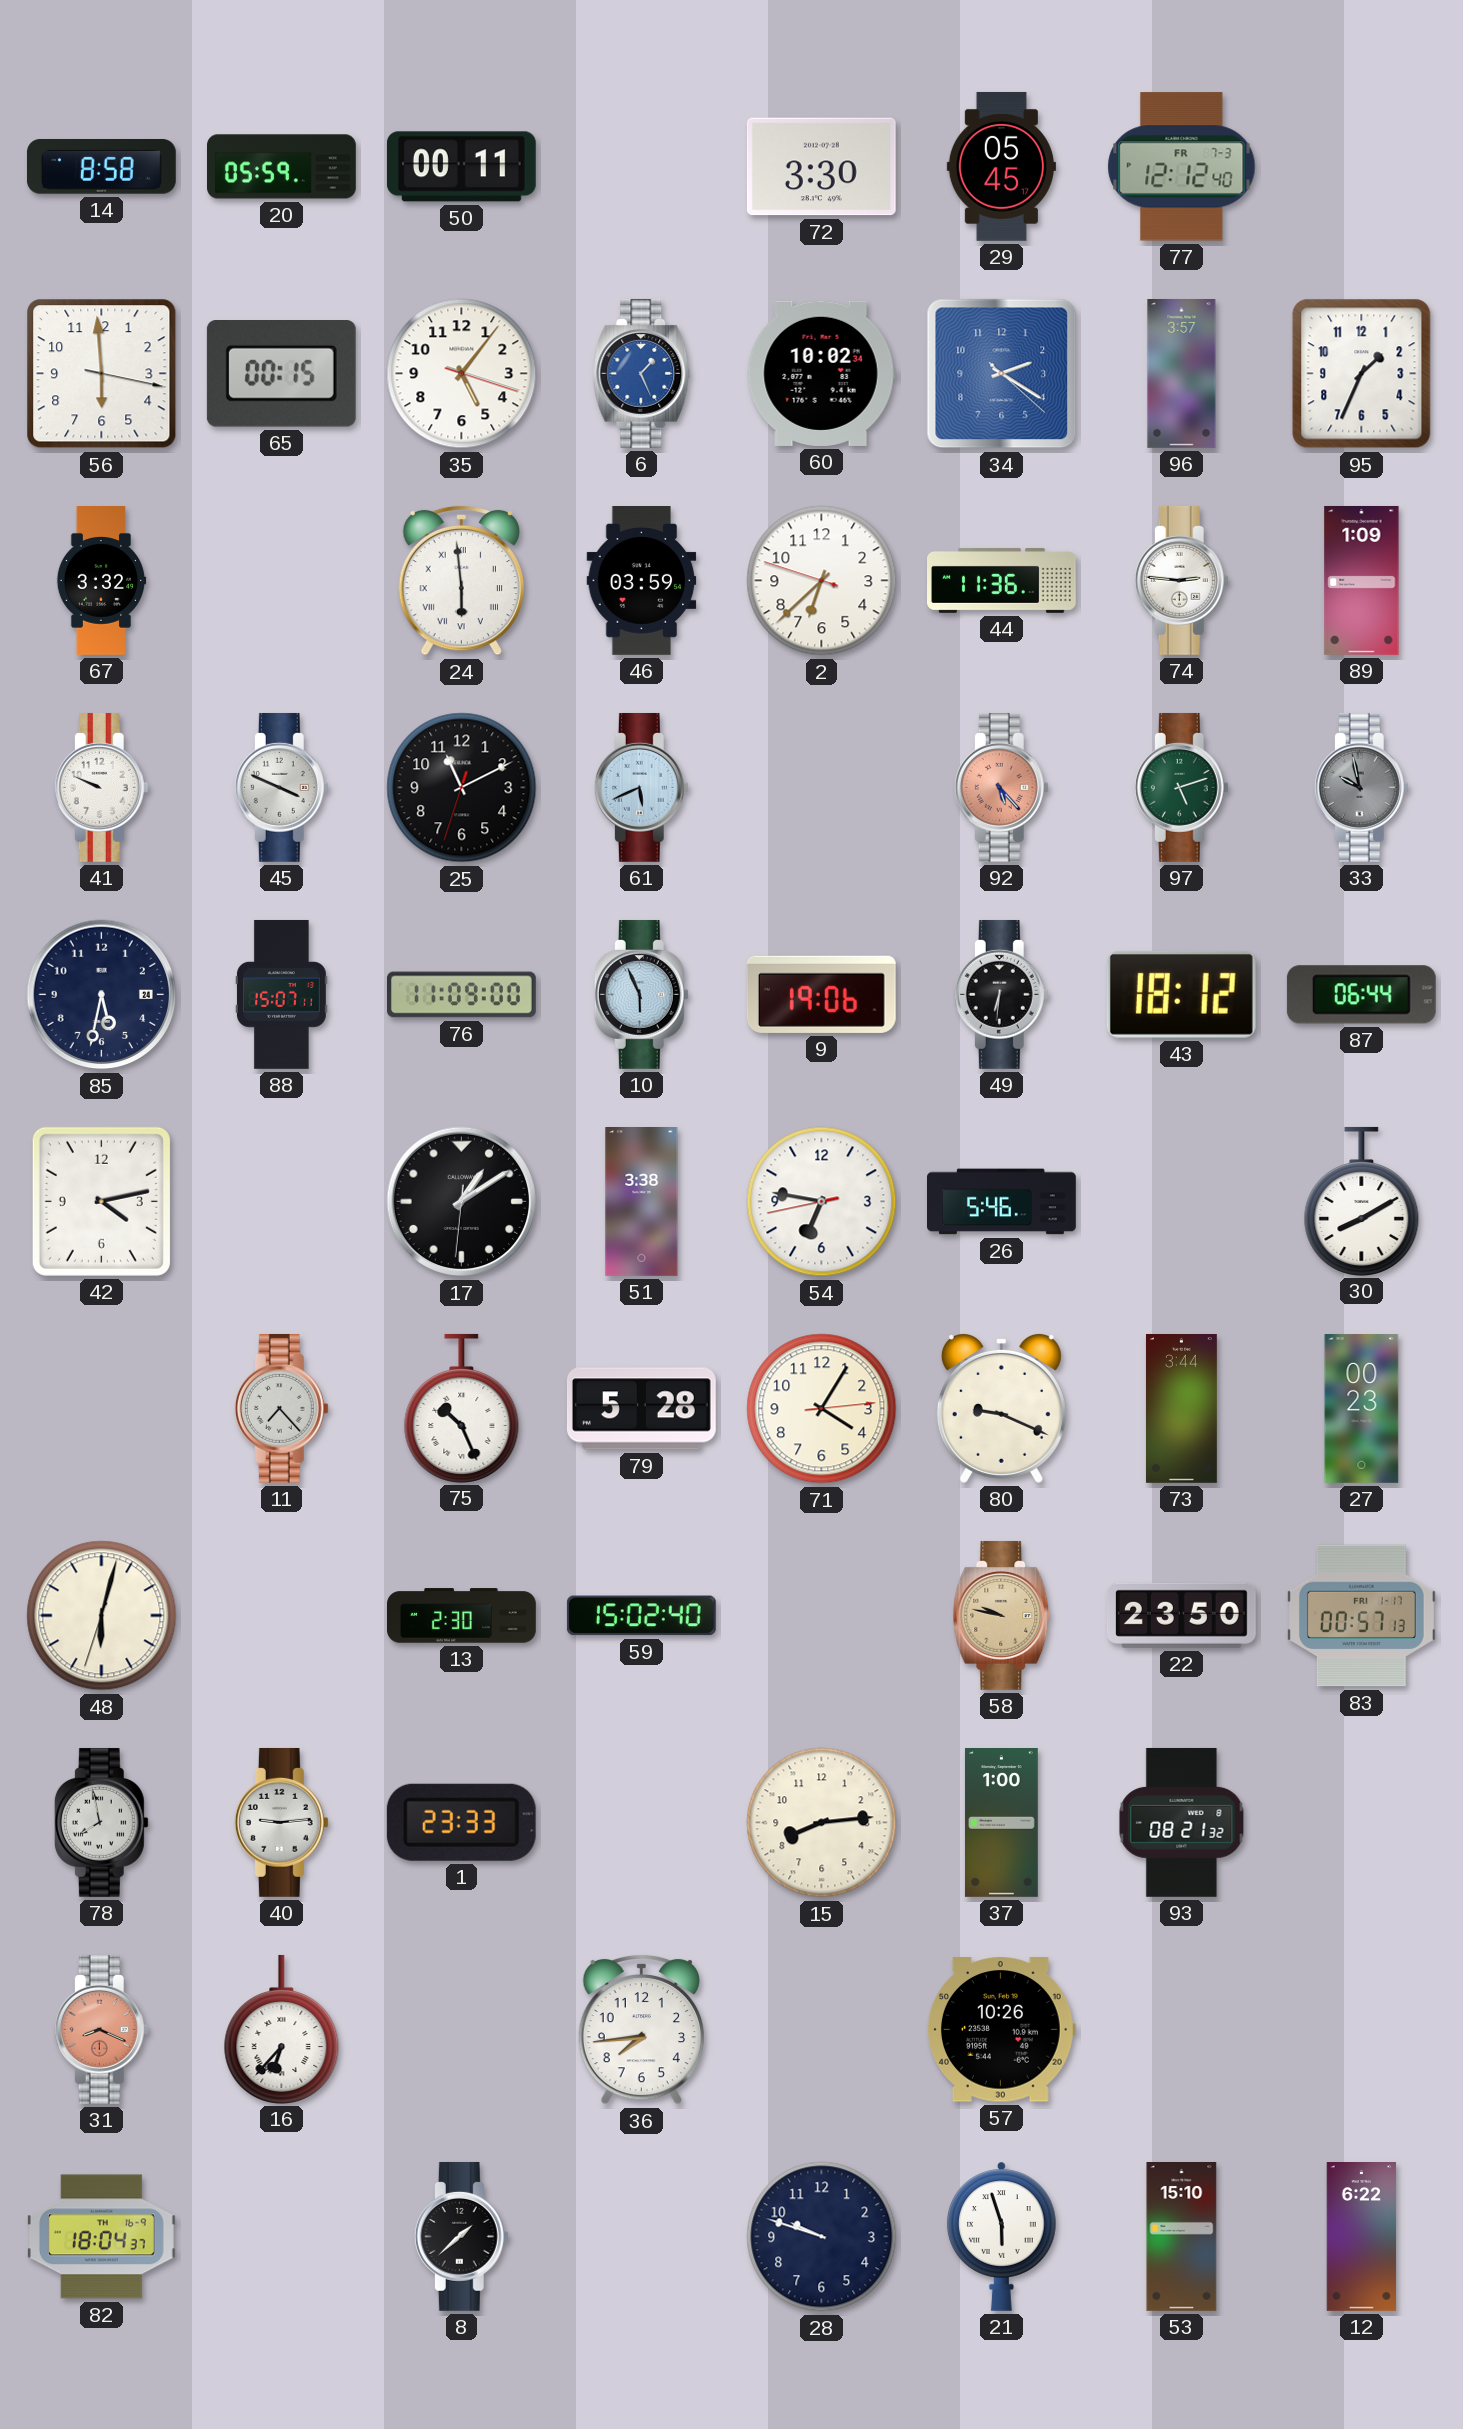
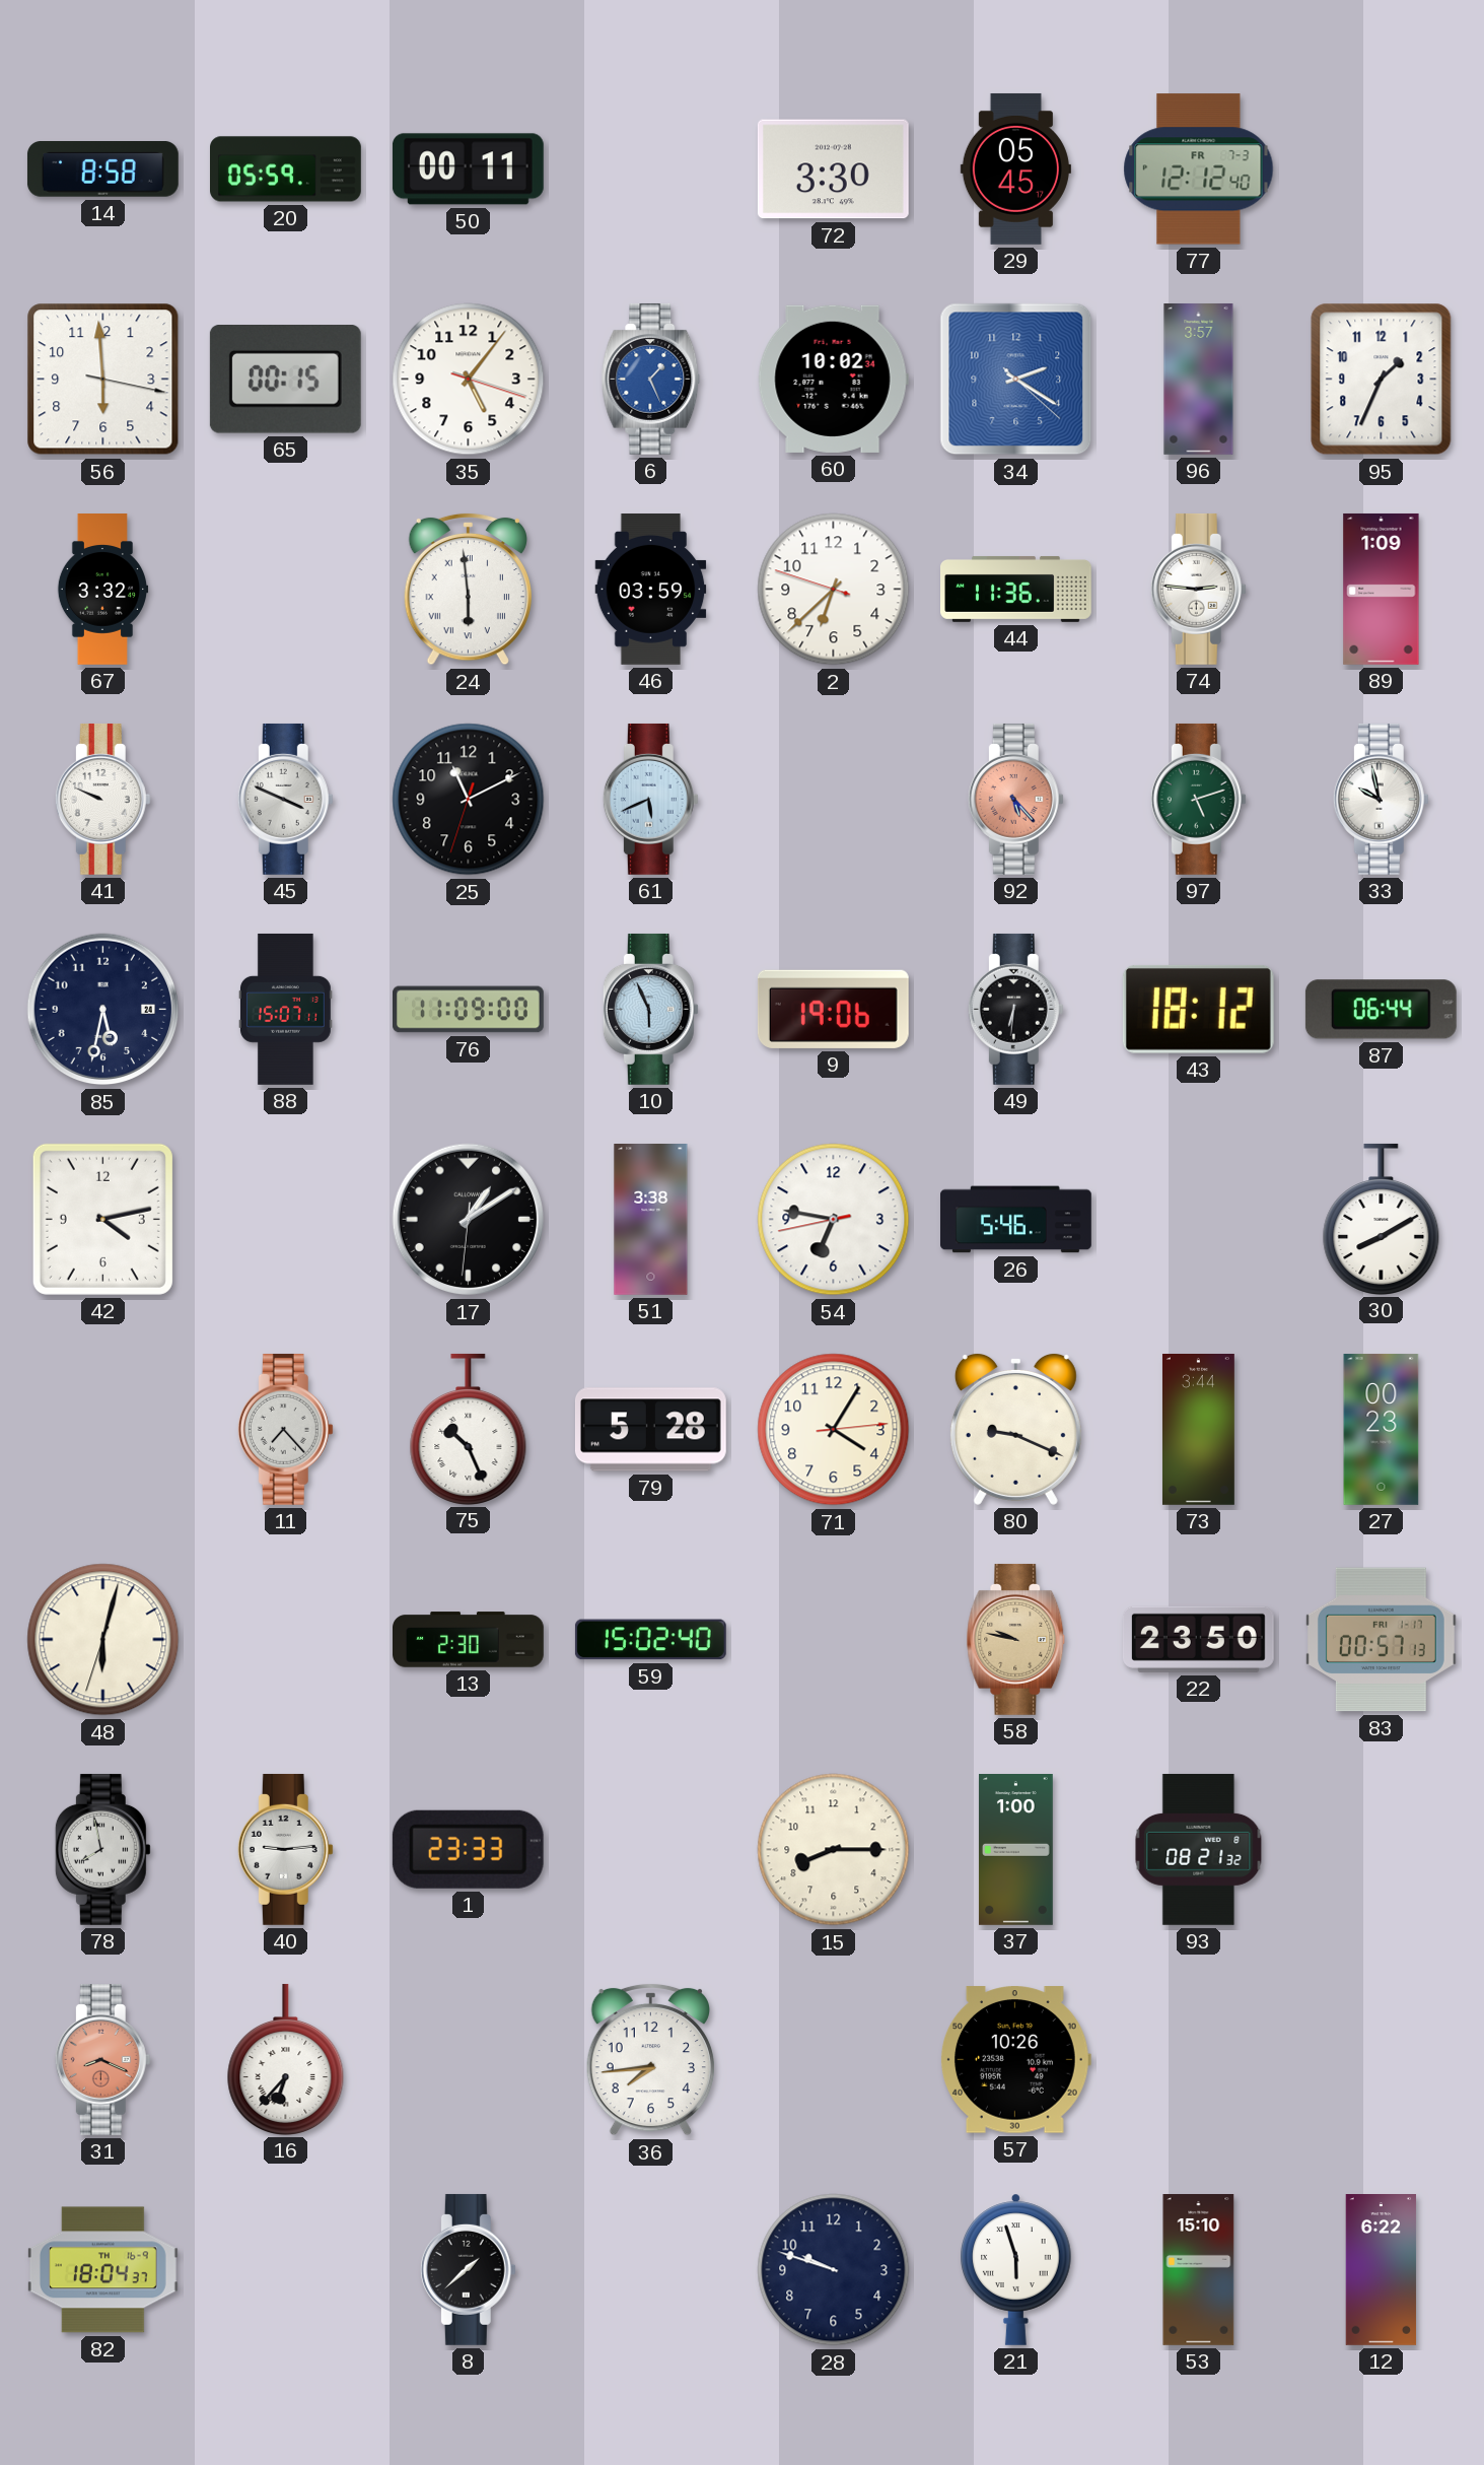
33 dial: grey -> white
15: 8:14 -> 8:15
